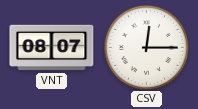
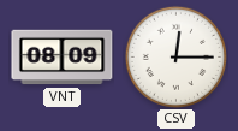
VNT: 08:07 -> 08:09
